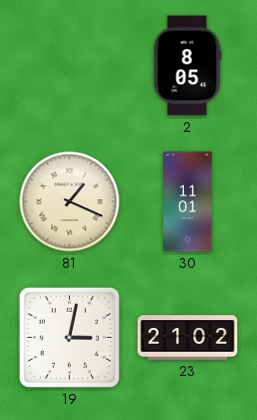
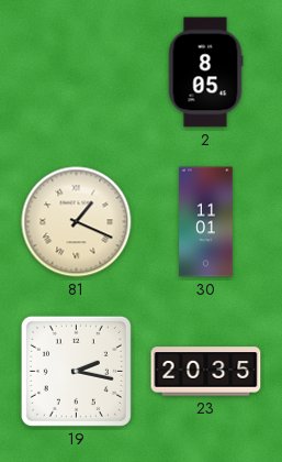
19: 3:02 -> 2:17
23: 21:02 -> 20:35
